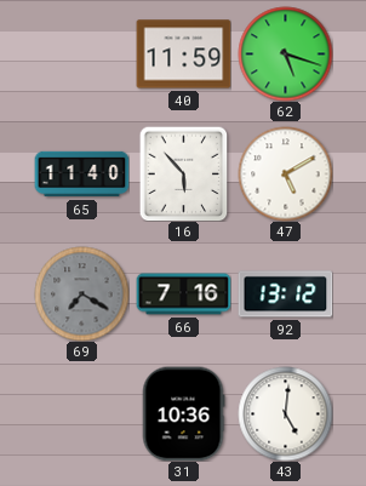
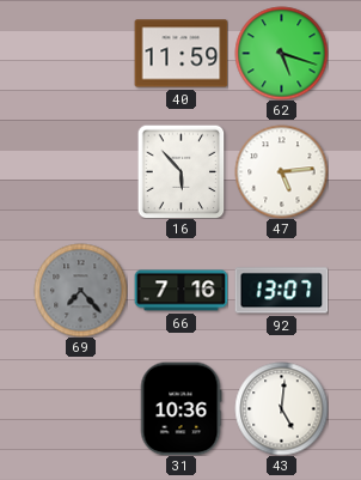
65: 11:40 -> none
47: 5:10 -> 5:14
69: 7:20 -> 7:23
92: 13:12 -> 13:07
